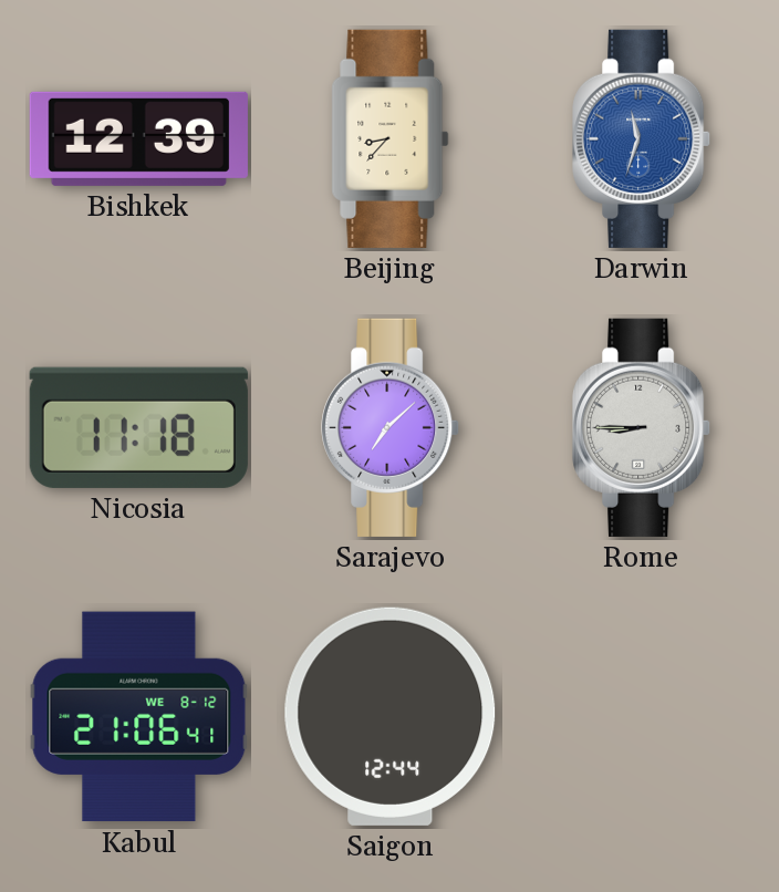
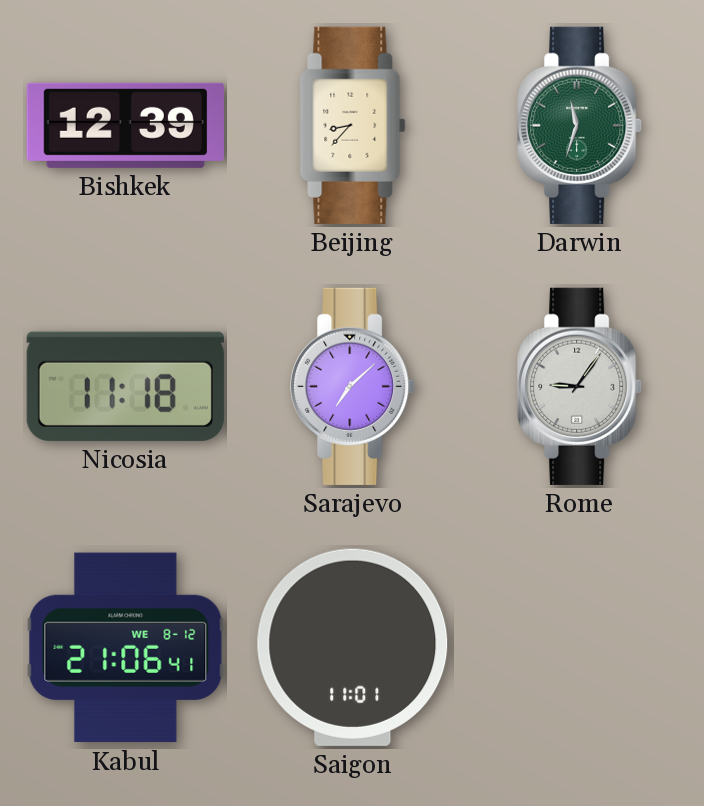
Darwin dial: blue -> green
Rome: 8:45 -> 9:06
Saigon: 12:44 -> 11:01
